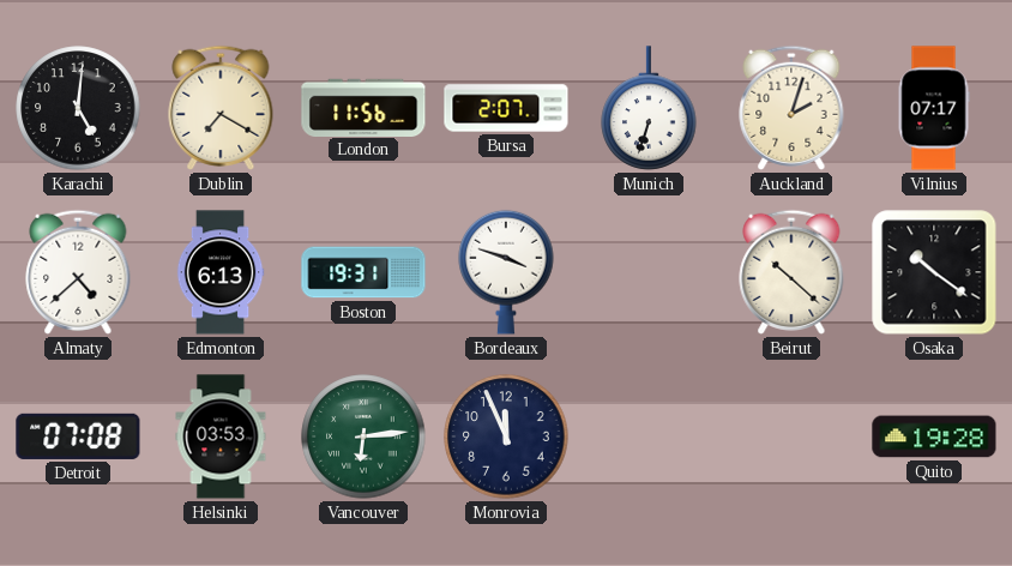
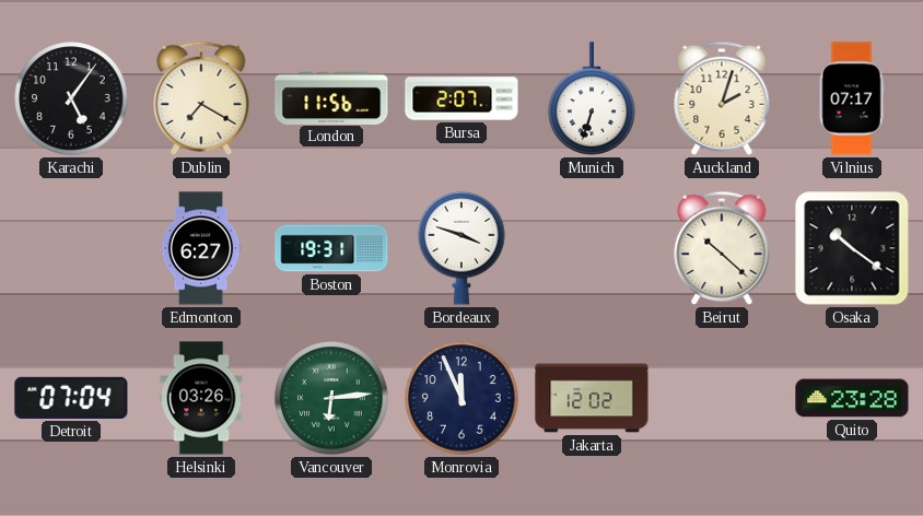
Karachi: 5:01 -> 5:06
Almaty: 4:38 -> none
Edmonton: 6:13 -> 6:27
Detroit: 07:08 -> 07:04
Helsinki: 03:53 -> 03:26
Jakarta: none -> 12:02
Quito: 19:28 -> 23:28
